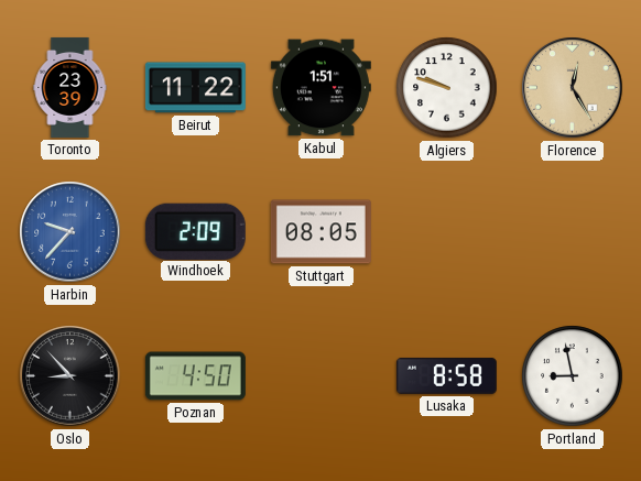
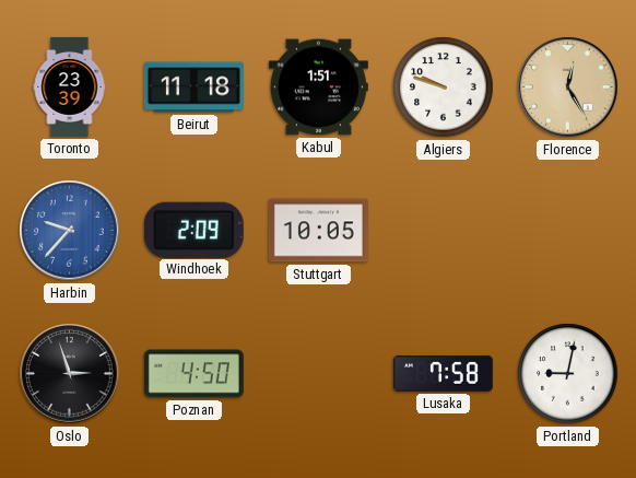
Beirut: 11:22 -> 11:18
Stuttgart: 08:05 -> 10:05
Oslo: 8:53 -> 2:57
Lusaka: 8:58 -> 7:58
Portland: 8:58 -> 9:02
